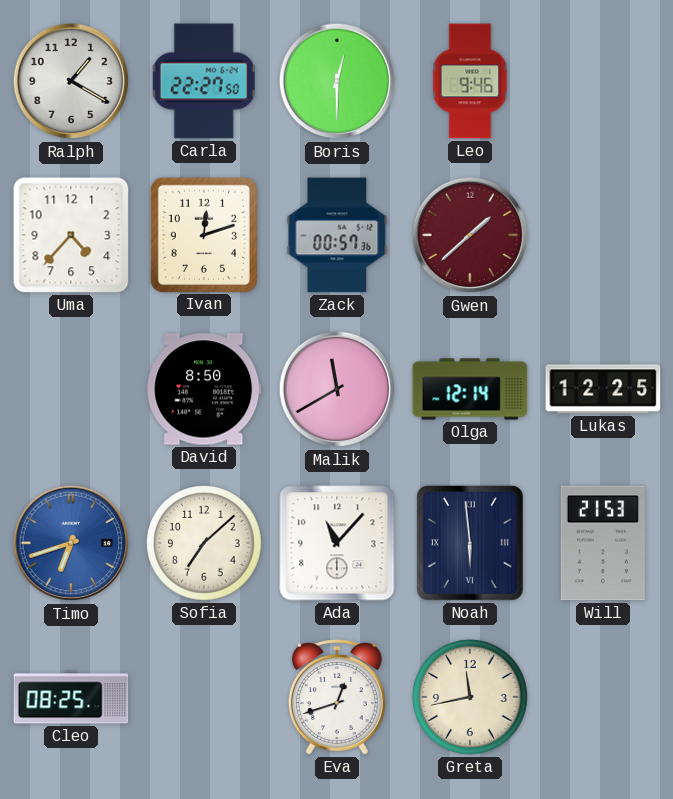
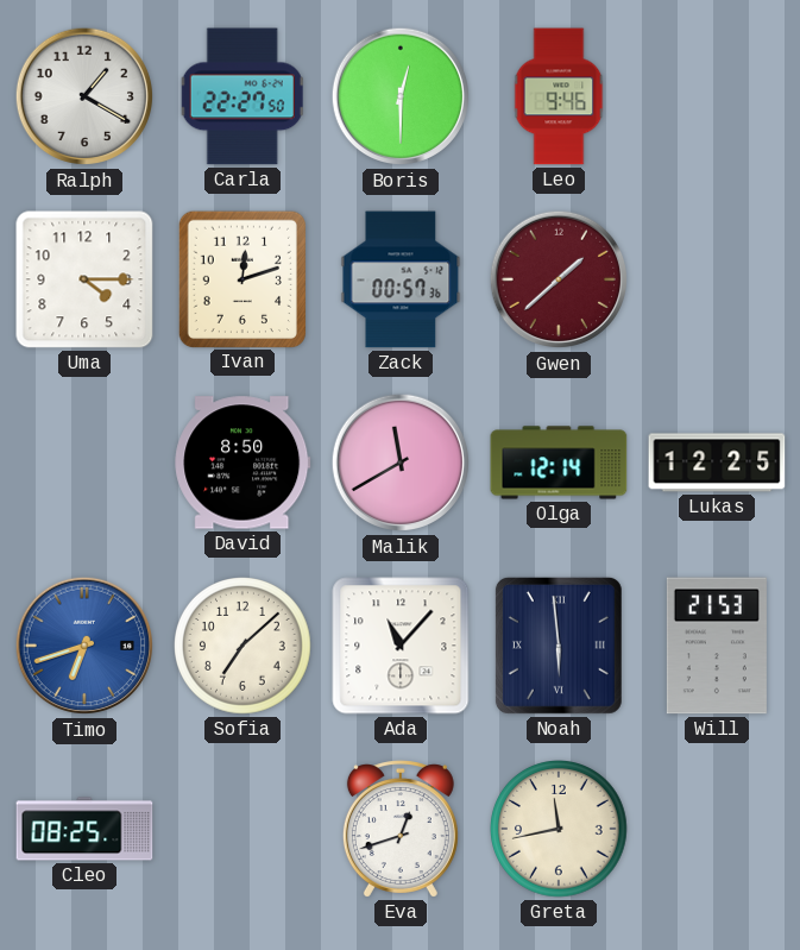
Uma: 4:37 -> 4:15
